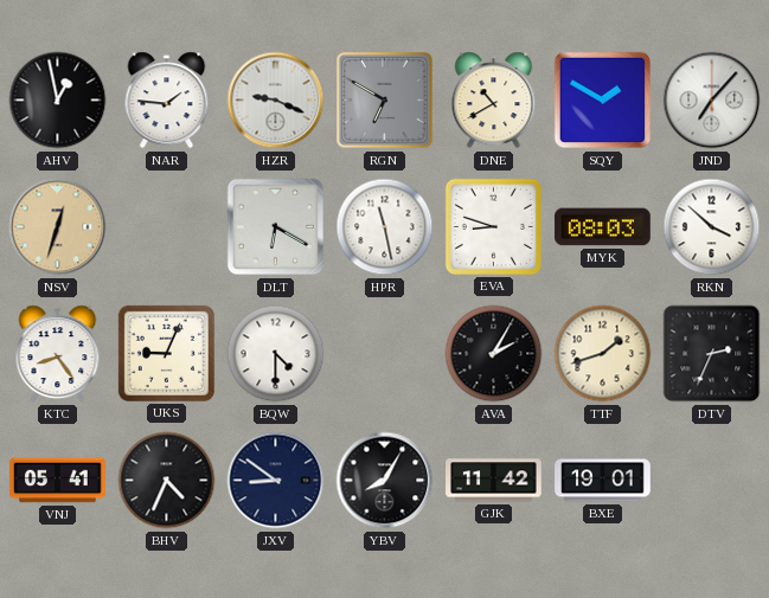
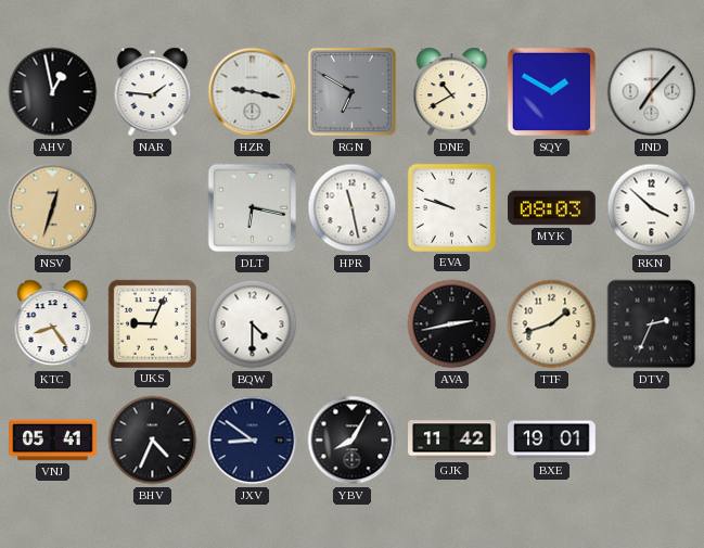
HZR: 9:19 -> 9:17
DLT: 6:20 -> 6:17
EVA: 8:48 -> 9:48
AVA: 2:05 -> 2:43
